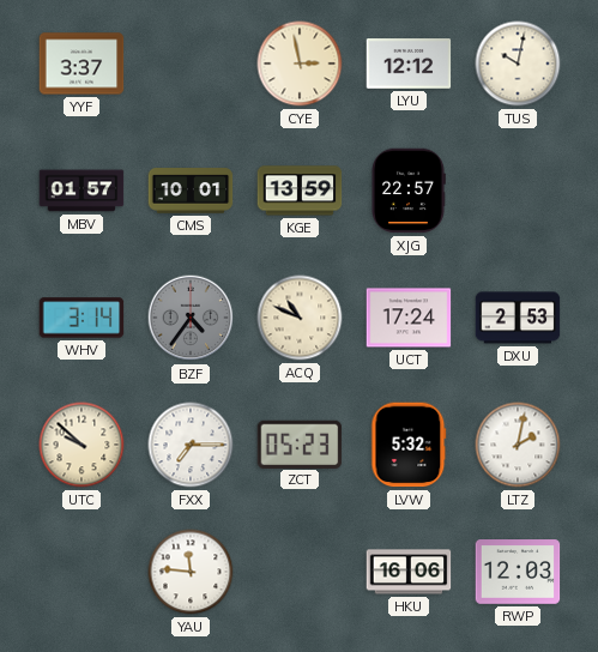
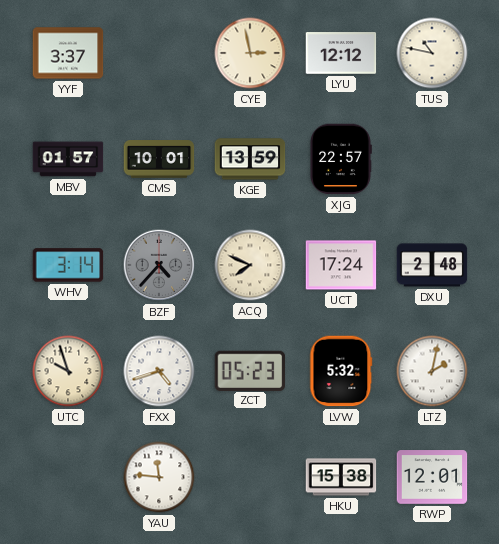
TUS: 10:02 -> 10:47
BZF: 4:36 -> 4:37
ACQ: 10:49 -> 7:49
DXU: 2:53 -> 2:48
UTC: 9:52 -> 9:57
FXX: 7:15 -> 4:42
HKU: 16:06 -> 15:38
RWP: 12:03 -> 12:01
